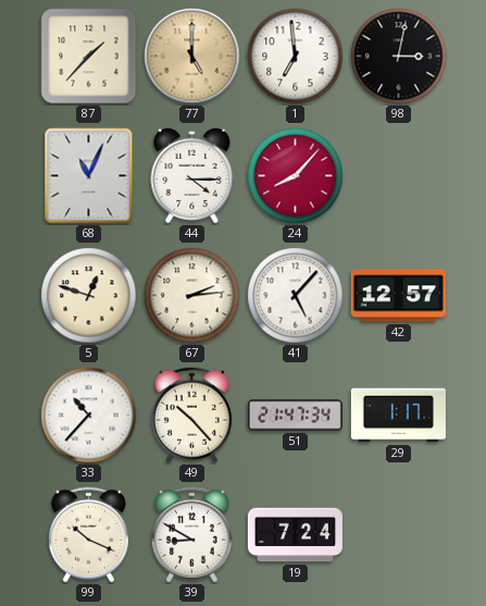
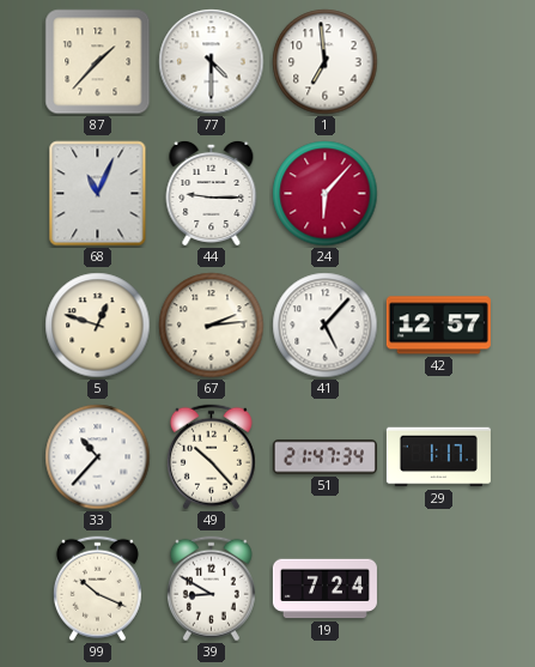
77: 5:00 -> 4:30
77 dial: champagne -> white
98: 3:02 -> none
44: 4:15 -> 9:15
24: 8:07 -> 6:07
